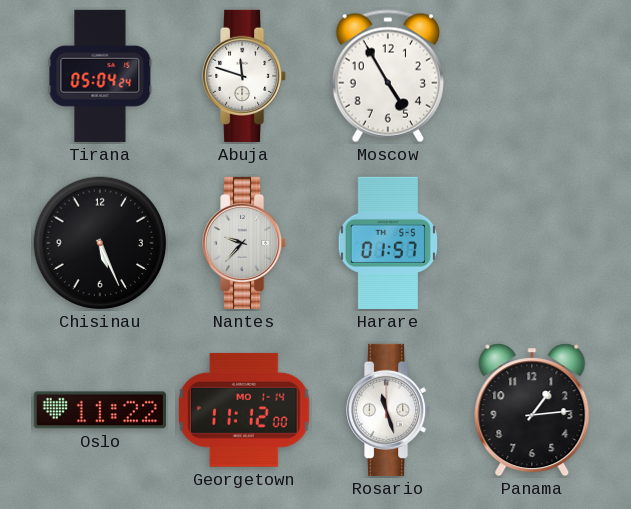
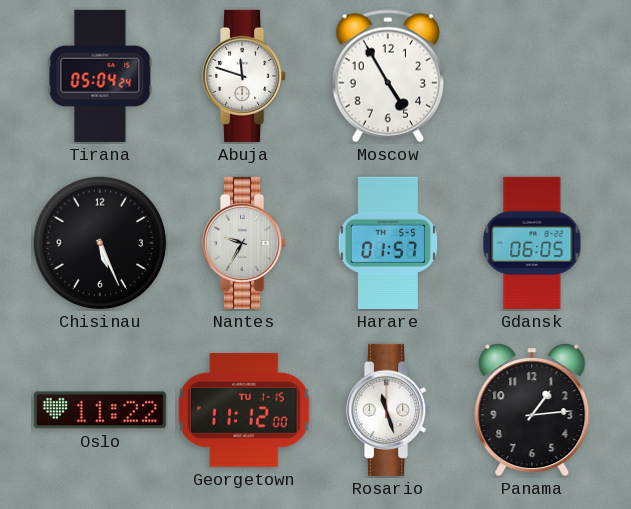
Nantes: 9:37 -> 9:35
Gdansk: none -> 06:05
Georgetown date: MO 1-14 -> TU 1-15
